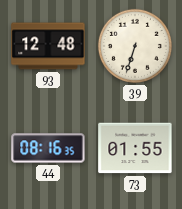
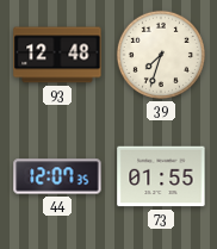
39: 6:33 -> 7:33
44: 08:16 -> 12:07
